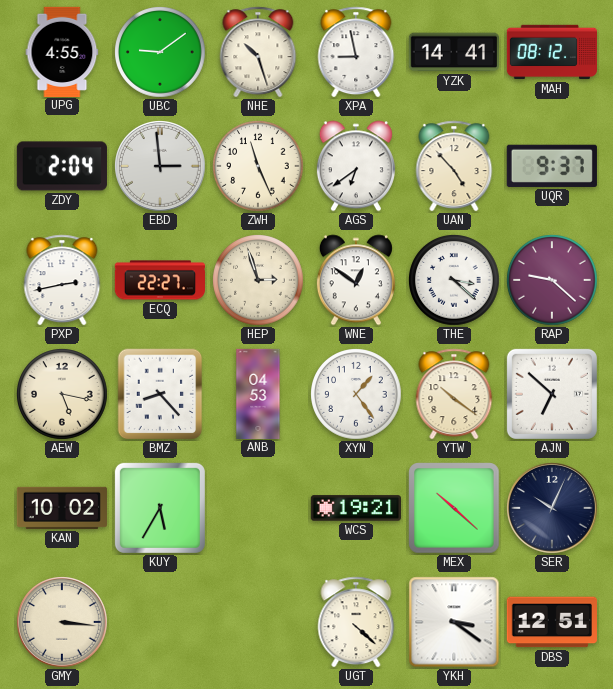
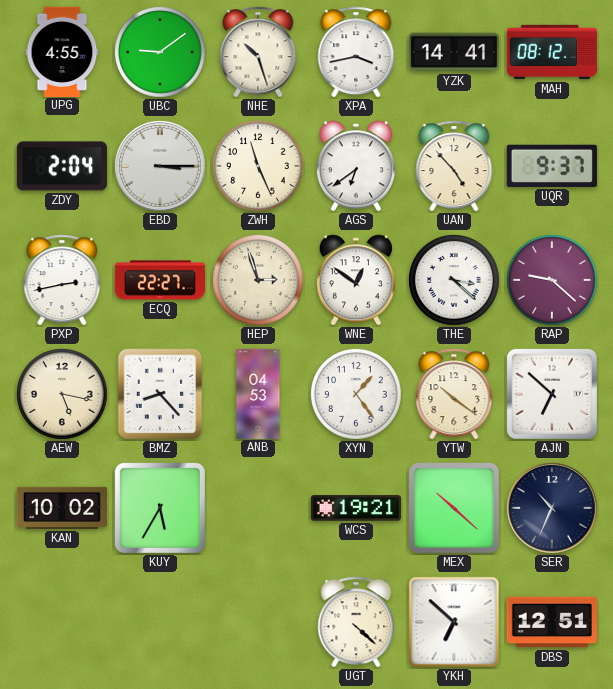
XPA: 8:58 -> 3:43
EBD: 2:59 -> 3:15
SER: 10:04 -> 10:34
GMY: 3:16 -> none
YKH: 3:21 -> 6:52
